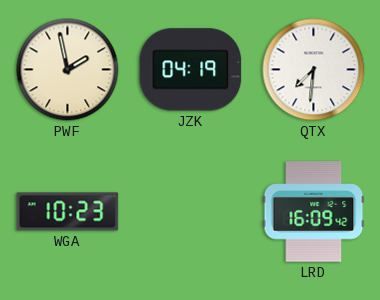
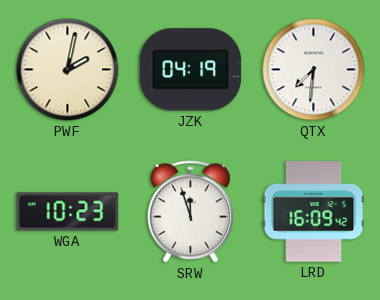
PWF: 1:58 -> 2:02
SRW: none -> 11:57
